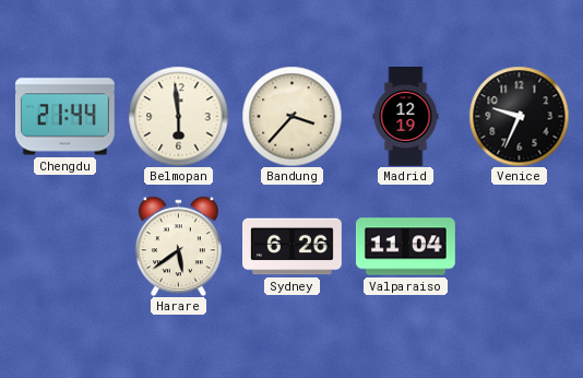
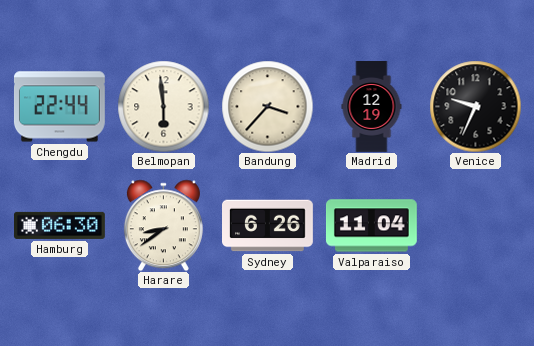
Chengdu: 21:44 -> 22:44
Hamburg: none -> 06:30
Harare: 5:39 -> 8:39
